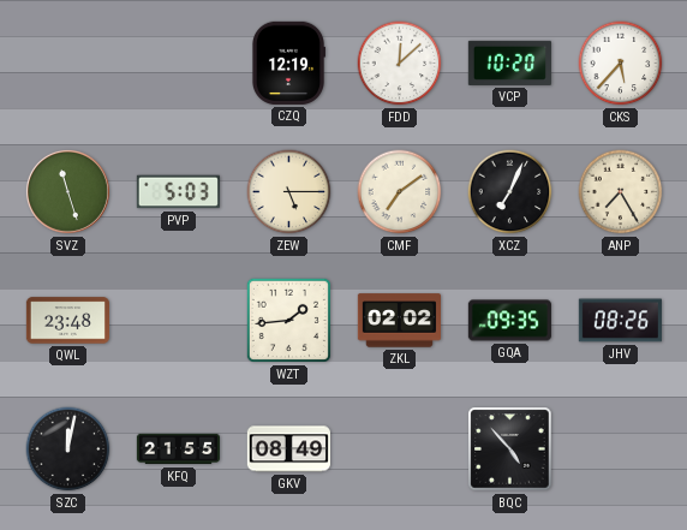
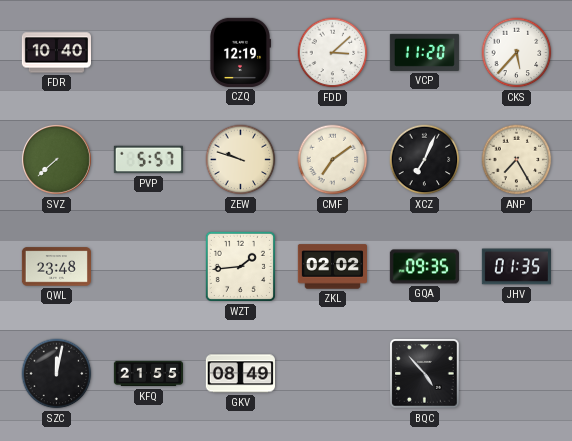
FDR: none -> 10:40
FDD: 12:08 -> 3:08
VCP: 10:20 -> 11:20
SVZ: 11:27 -> 7:38
PVP: 5:03 -> 5:57
ZEW: 5:15 -> 9:48
JHV: 08:26 -> 01:35
